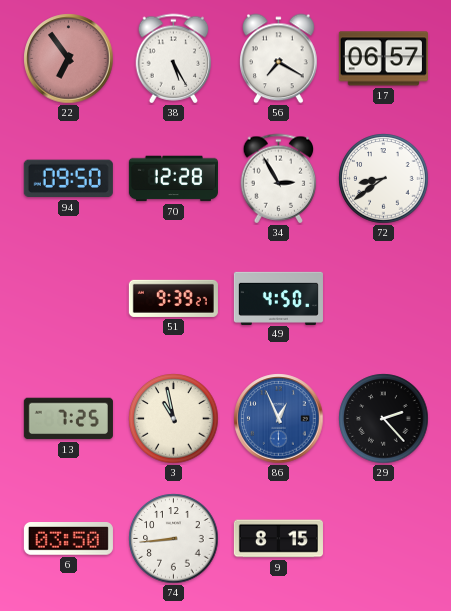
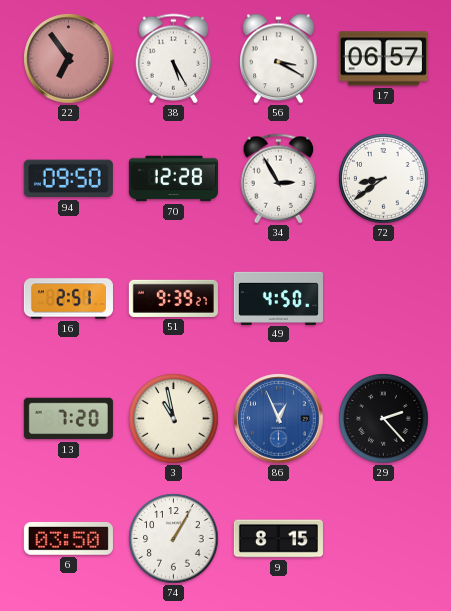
56: 7:20 -> 3:20
16: none -> 2:51
13: 7:25 -> 7:20
74: 8:44 -> 1:05
